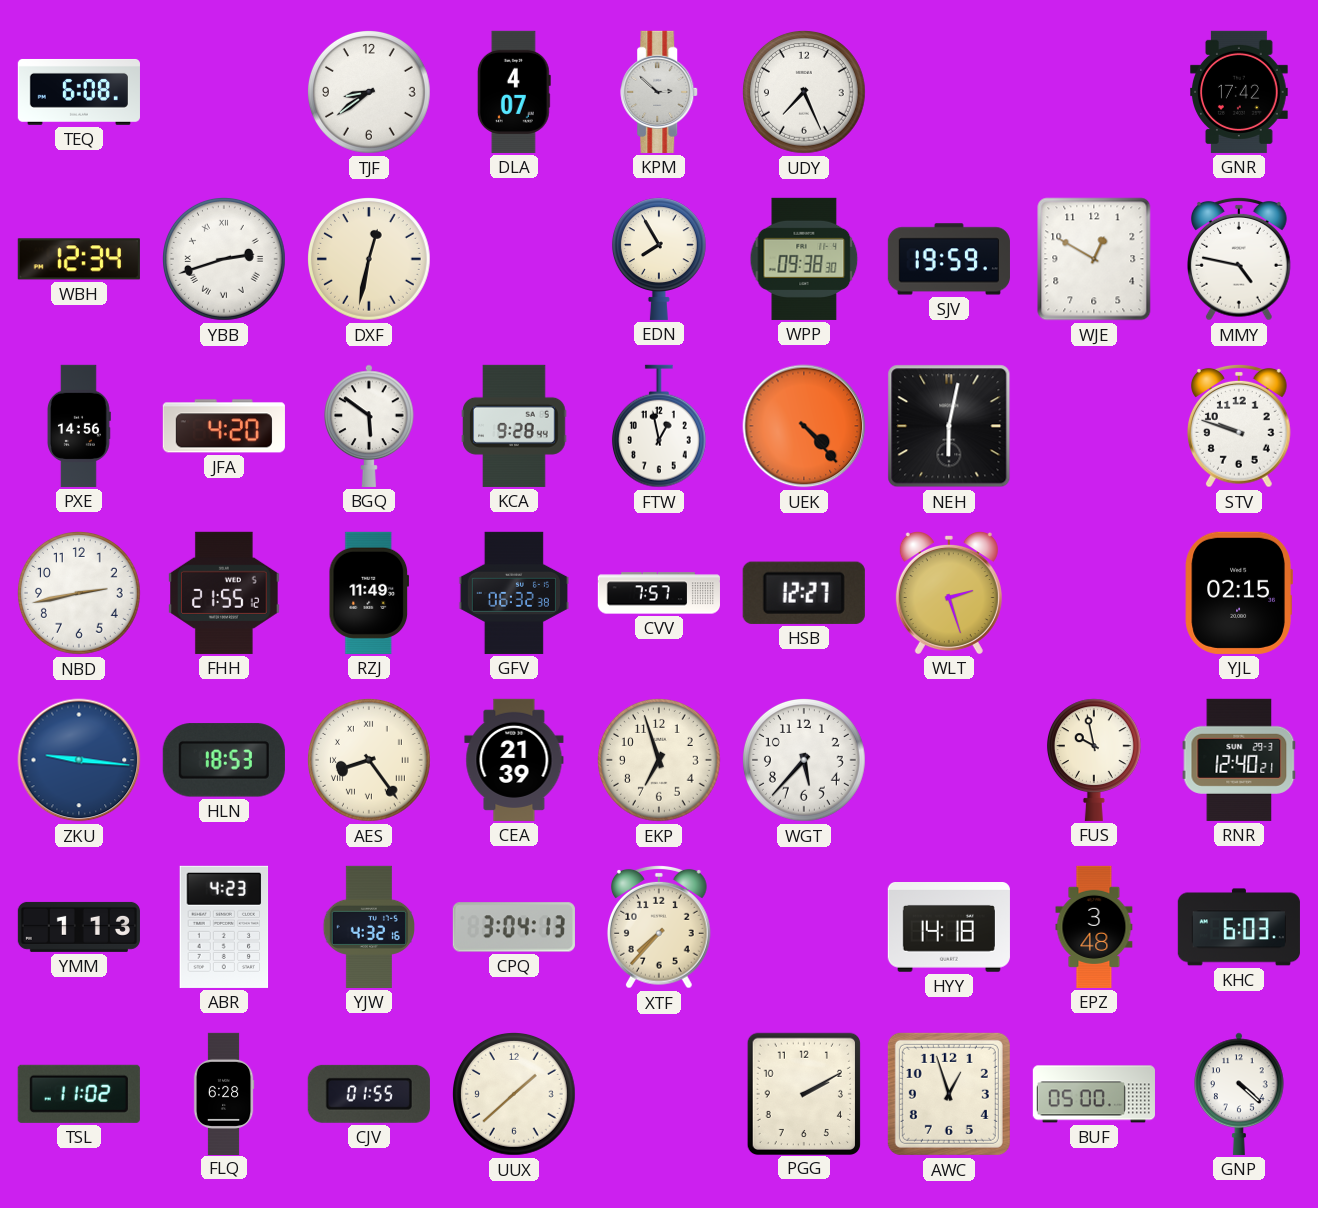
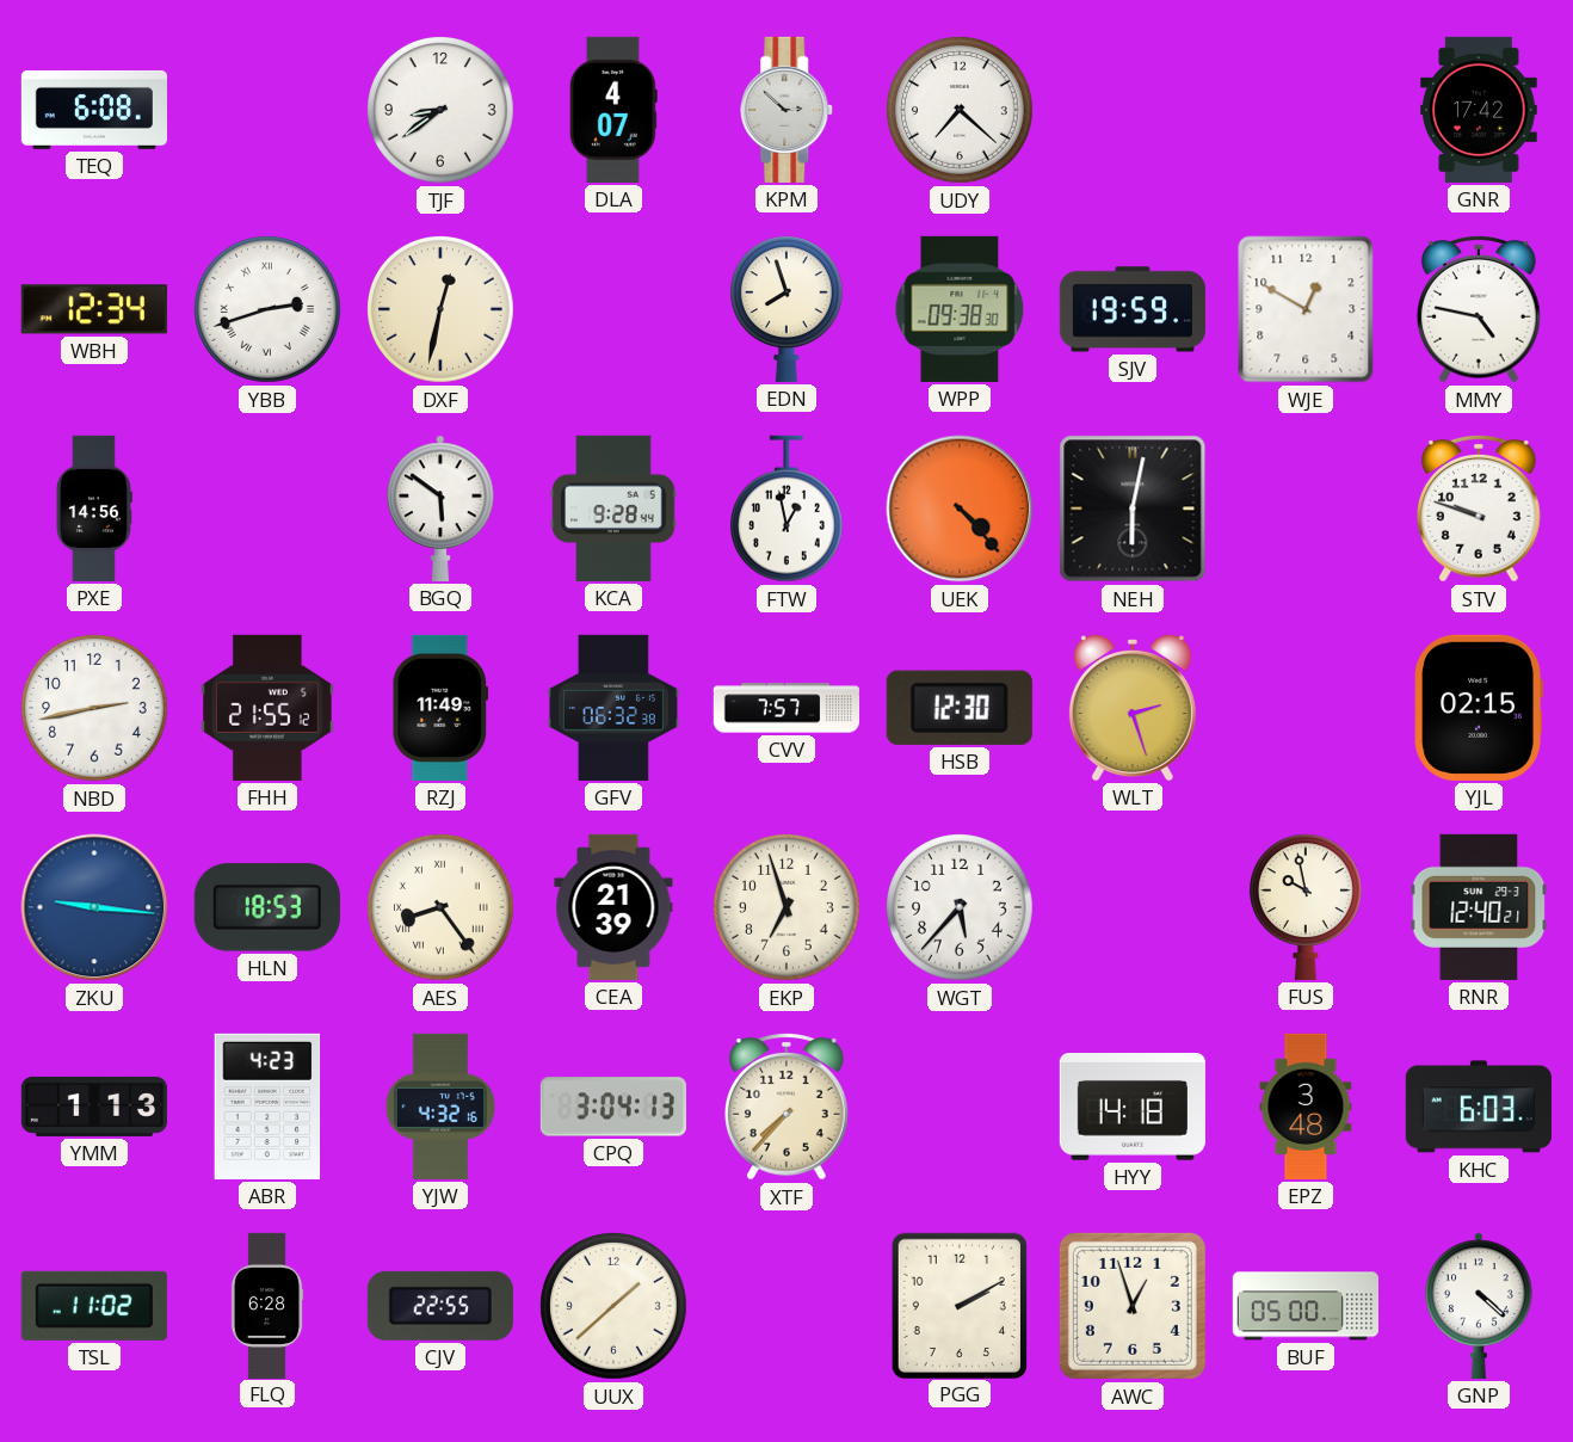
UDY: 7:26 -> 7:22
EDN: 7:55 -> 7:57
JFA: 4:20 -> none
HSB: 12:27 -> 12:30
CJV: 01:55 -> 22:55
